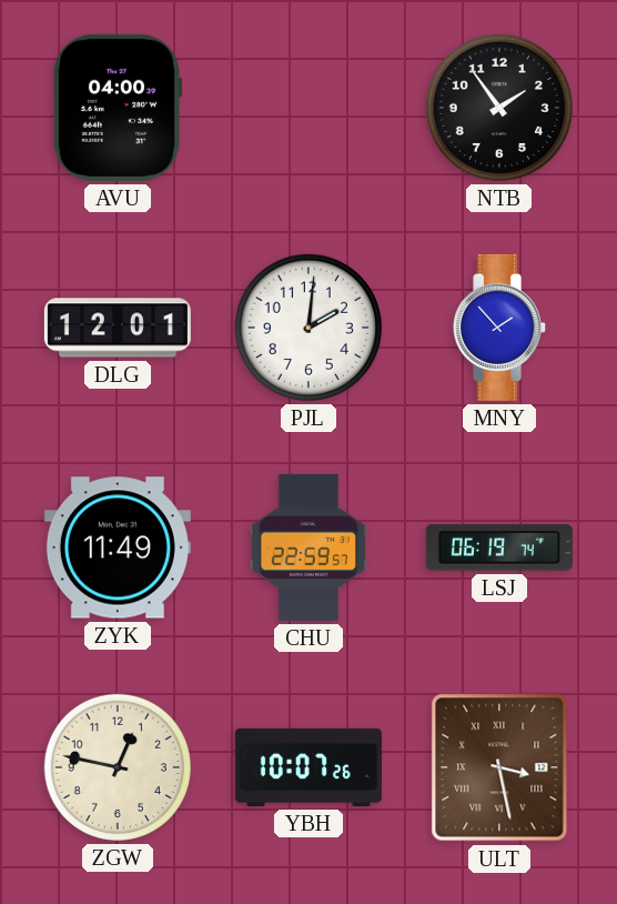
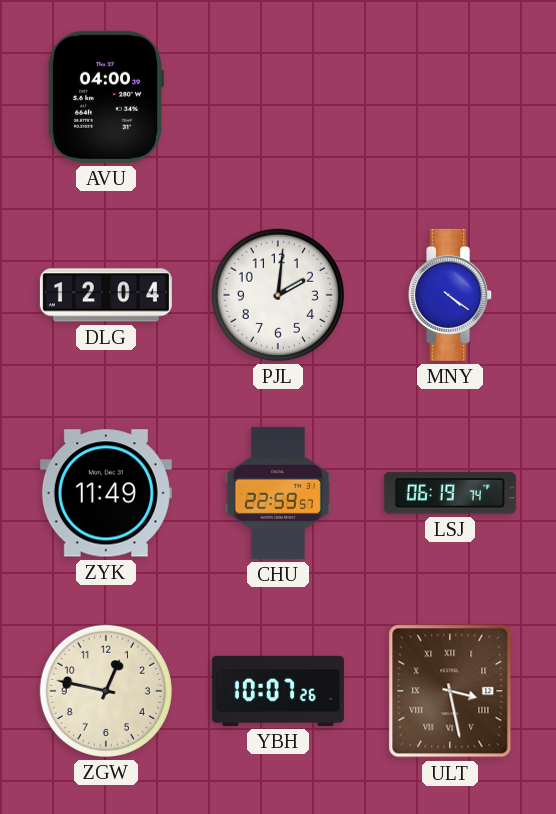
NTB: 1:54 -> none
DLG: 12:01 -> 12:04
MNY: 1:53 -> 4:21
